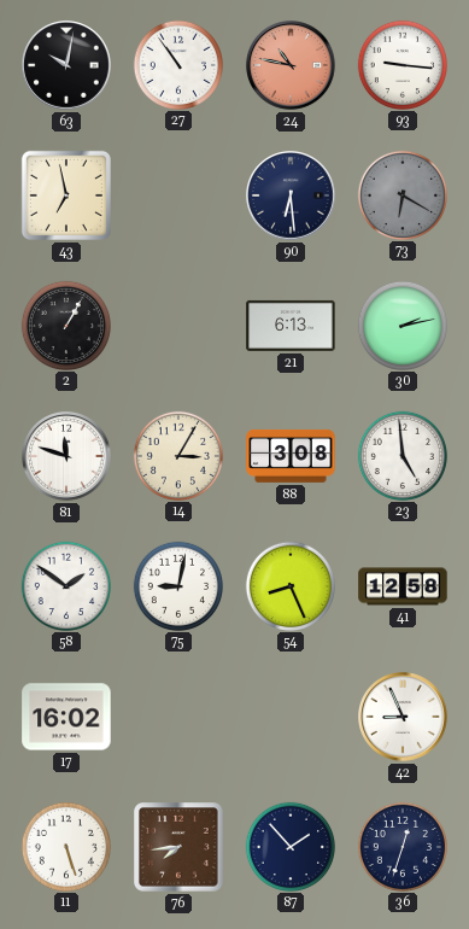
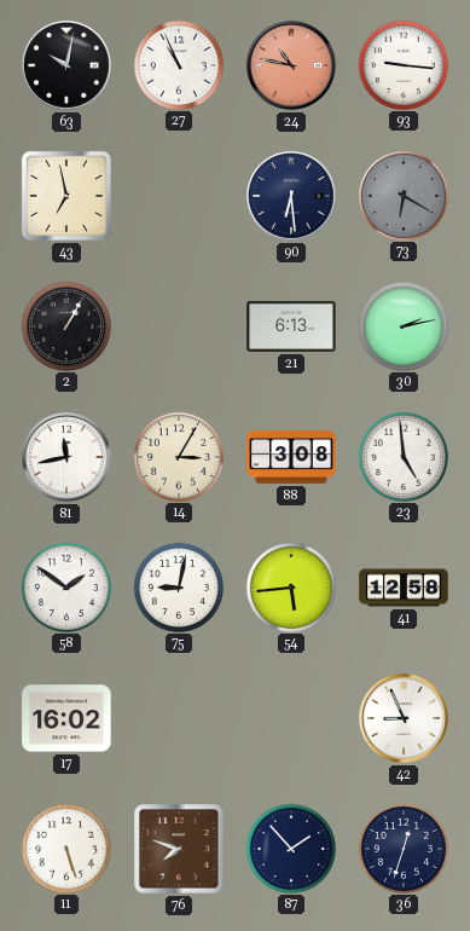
27: 10:54 -> 10:56
81: 11:48 -> 11:43
54: 8:26 -> 5:44
76: 7:44 -> 7:48
